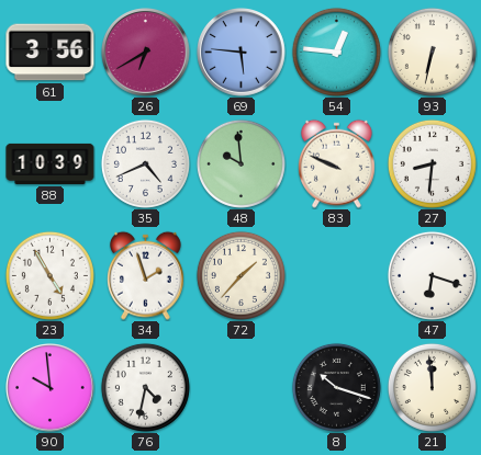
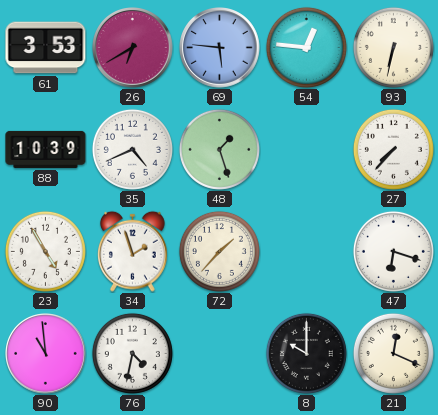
61: 3:56 -> 3:53
48: 9:59 -> 1:27
83: 9:49 -> none
27: 8:31 -> 7:37
90: 9:59 -> 10:59
8: 10:18 -> 10:00
21: 11:59 -> 12:19
